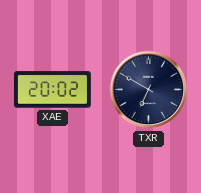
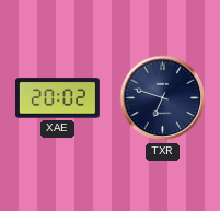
TXR: 6:50 -> 6:48
